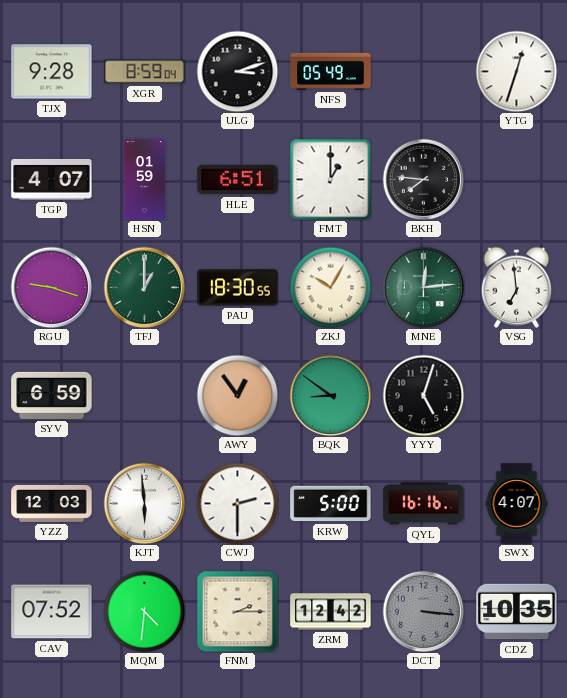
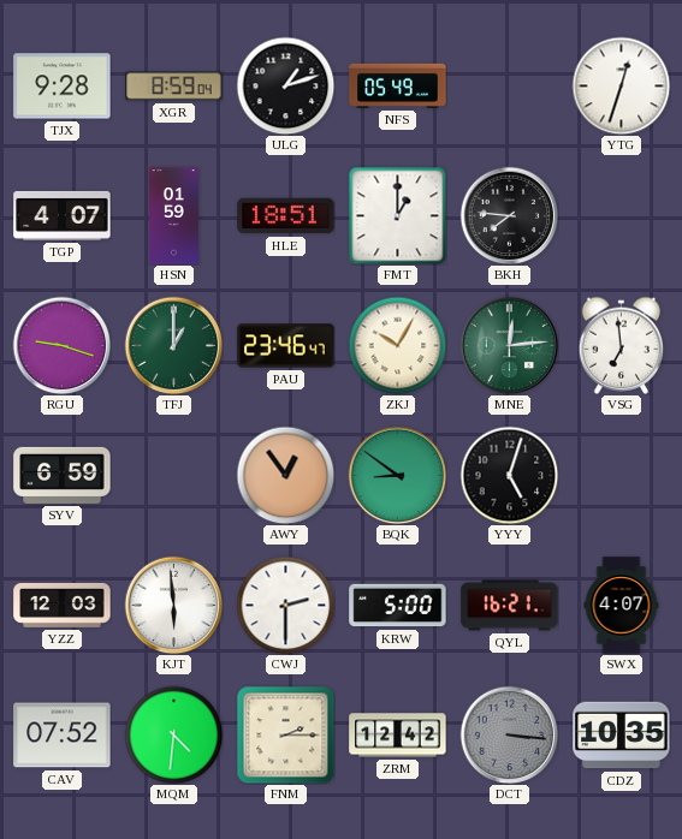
ULG: 3:12 -> 1:12
HLE: 6:51 -> 18:51
PAU: 18:30 -> 23:46
QYL: 16:16 -> 16:21
